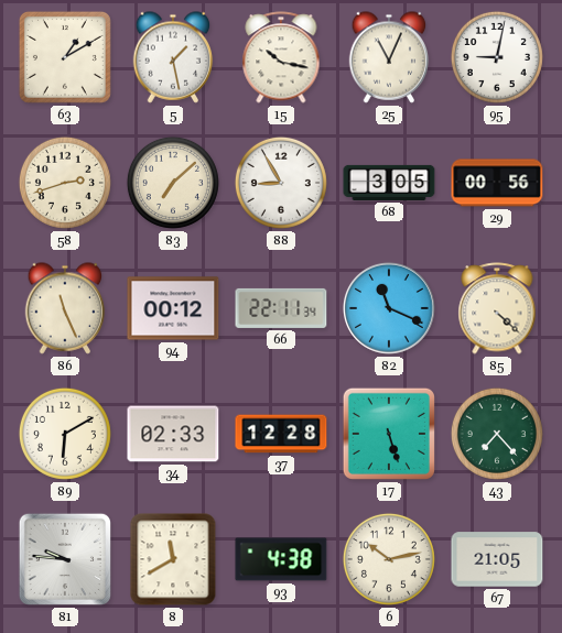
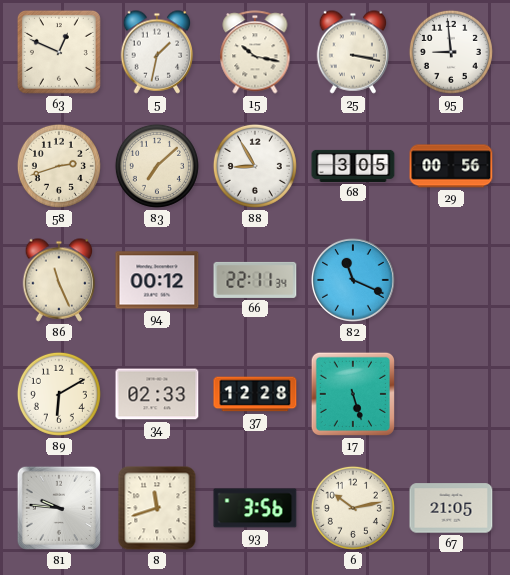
63: 1:10 -> 12:49
5: 1:28 -> 1:32
25: 11:04 -> 3:17
95: 9:02 -> 8:59
85: 4:22 -> none
43: 7:23 -> none
8: 11:40 -> 11:42
93: 4:38 -> 3:56
